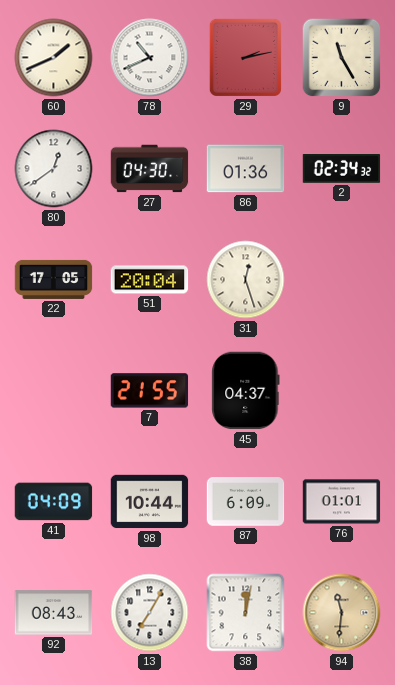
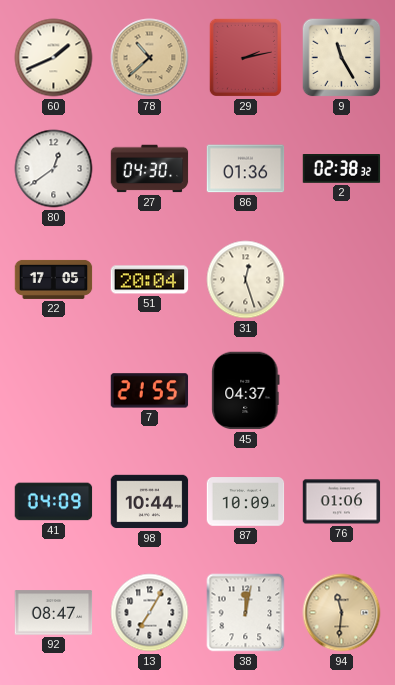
78: 10:41 -> 10:38
78 dial: white -> champagne
2: 02:34 -> 02:38
87: 6:09 -> 10:09
76: 01:01 -> 01:06
92: 08:43 -> 08:47
